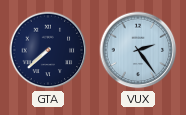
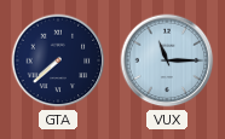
VUX: 2:24 -> 11:15
